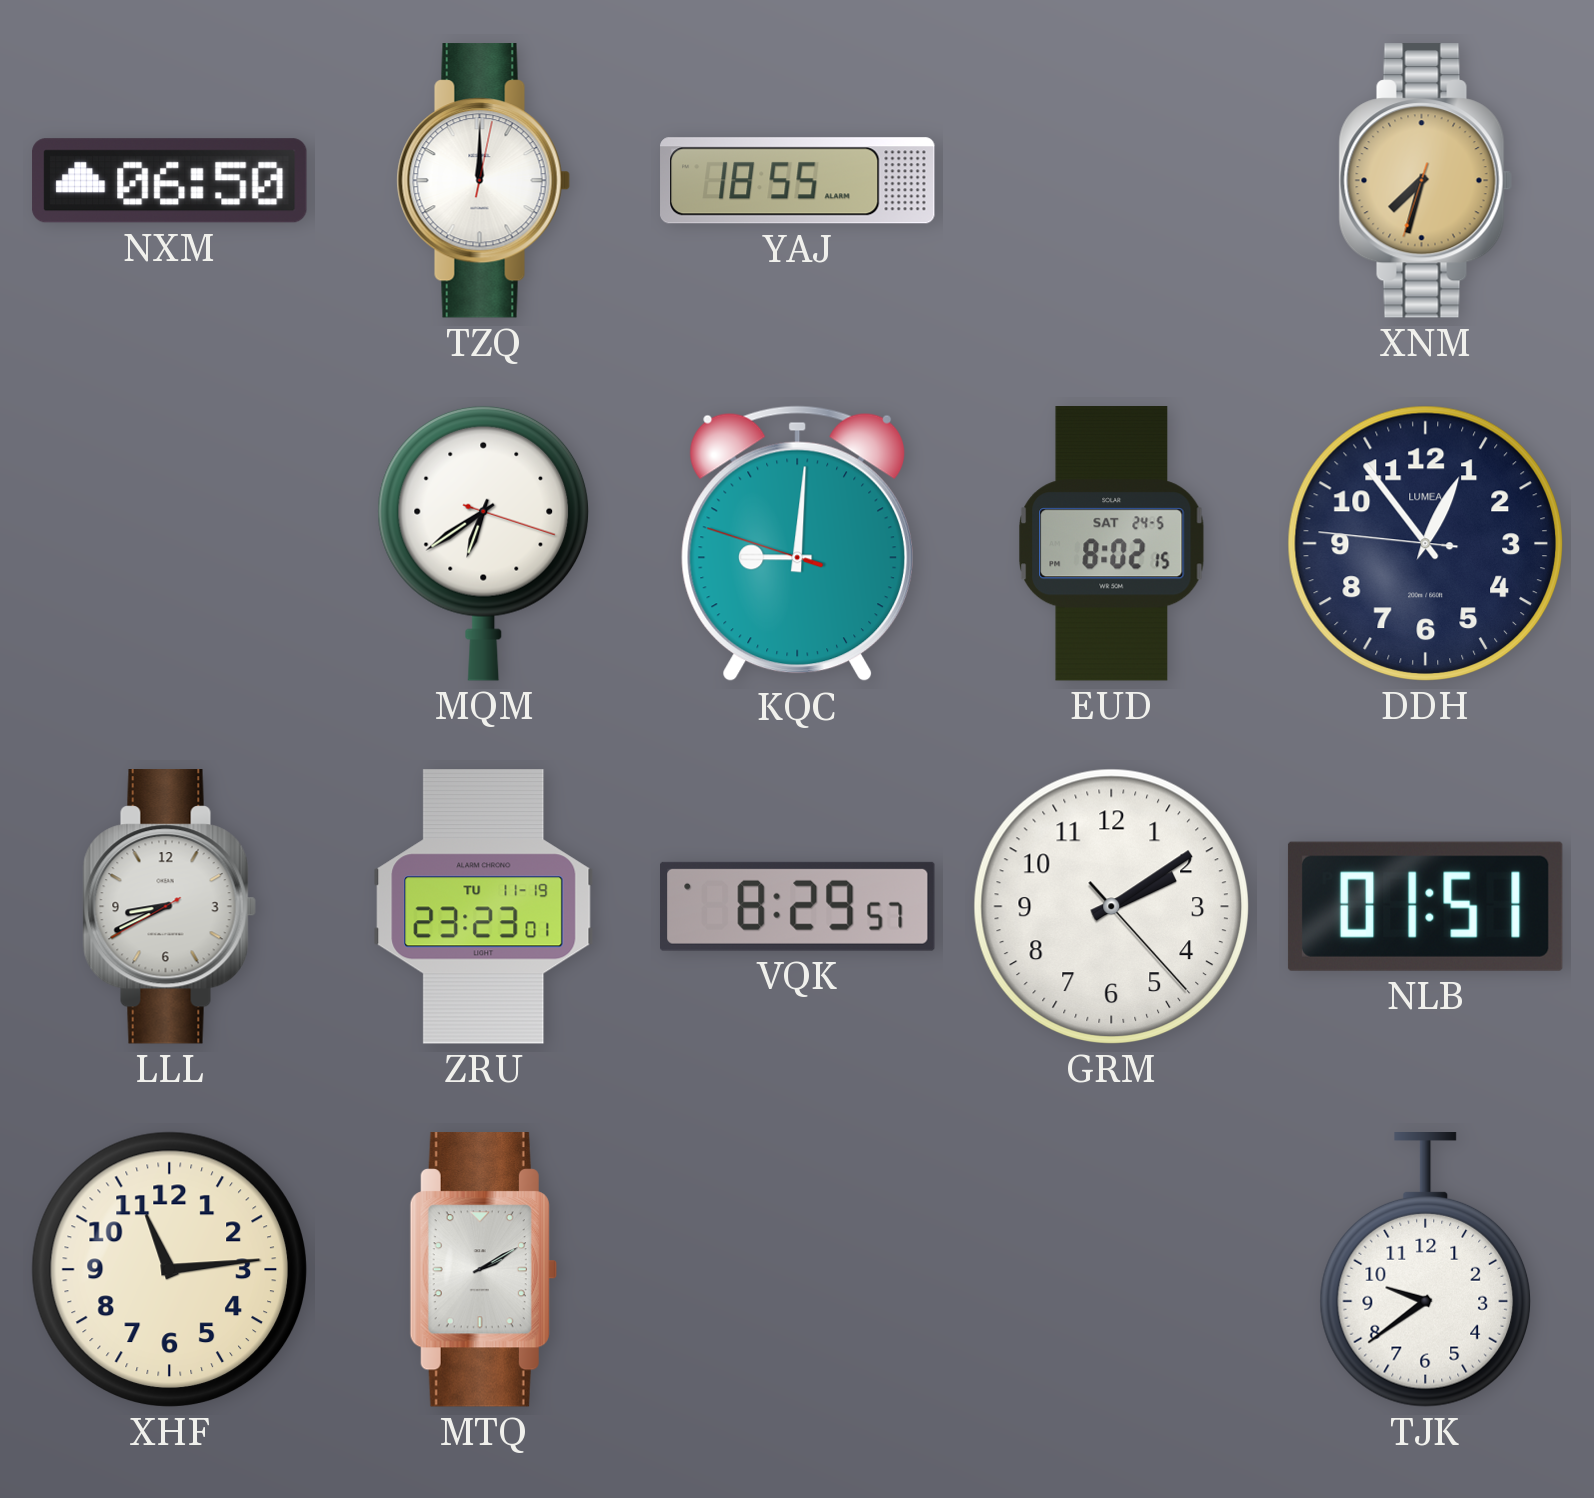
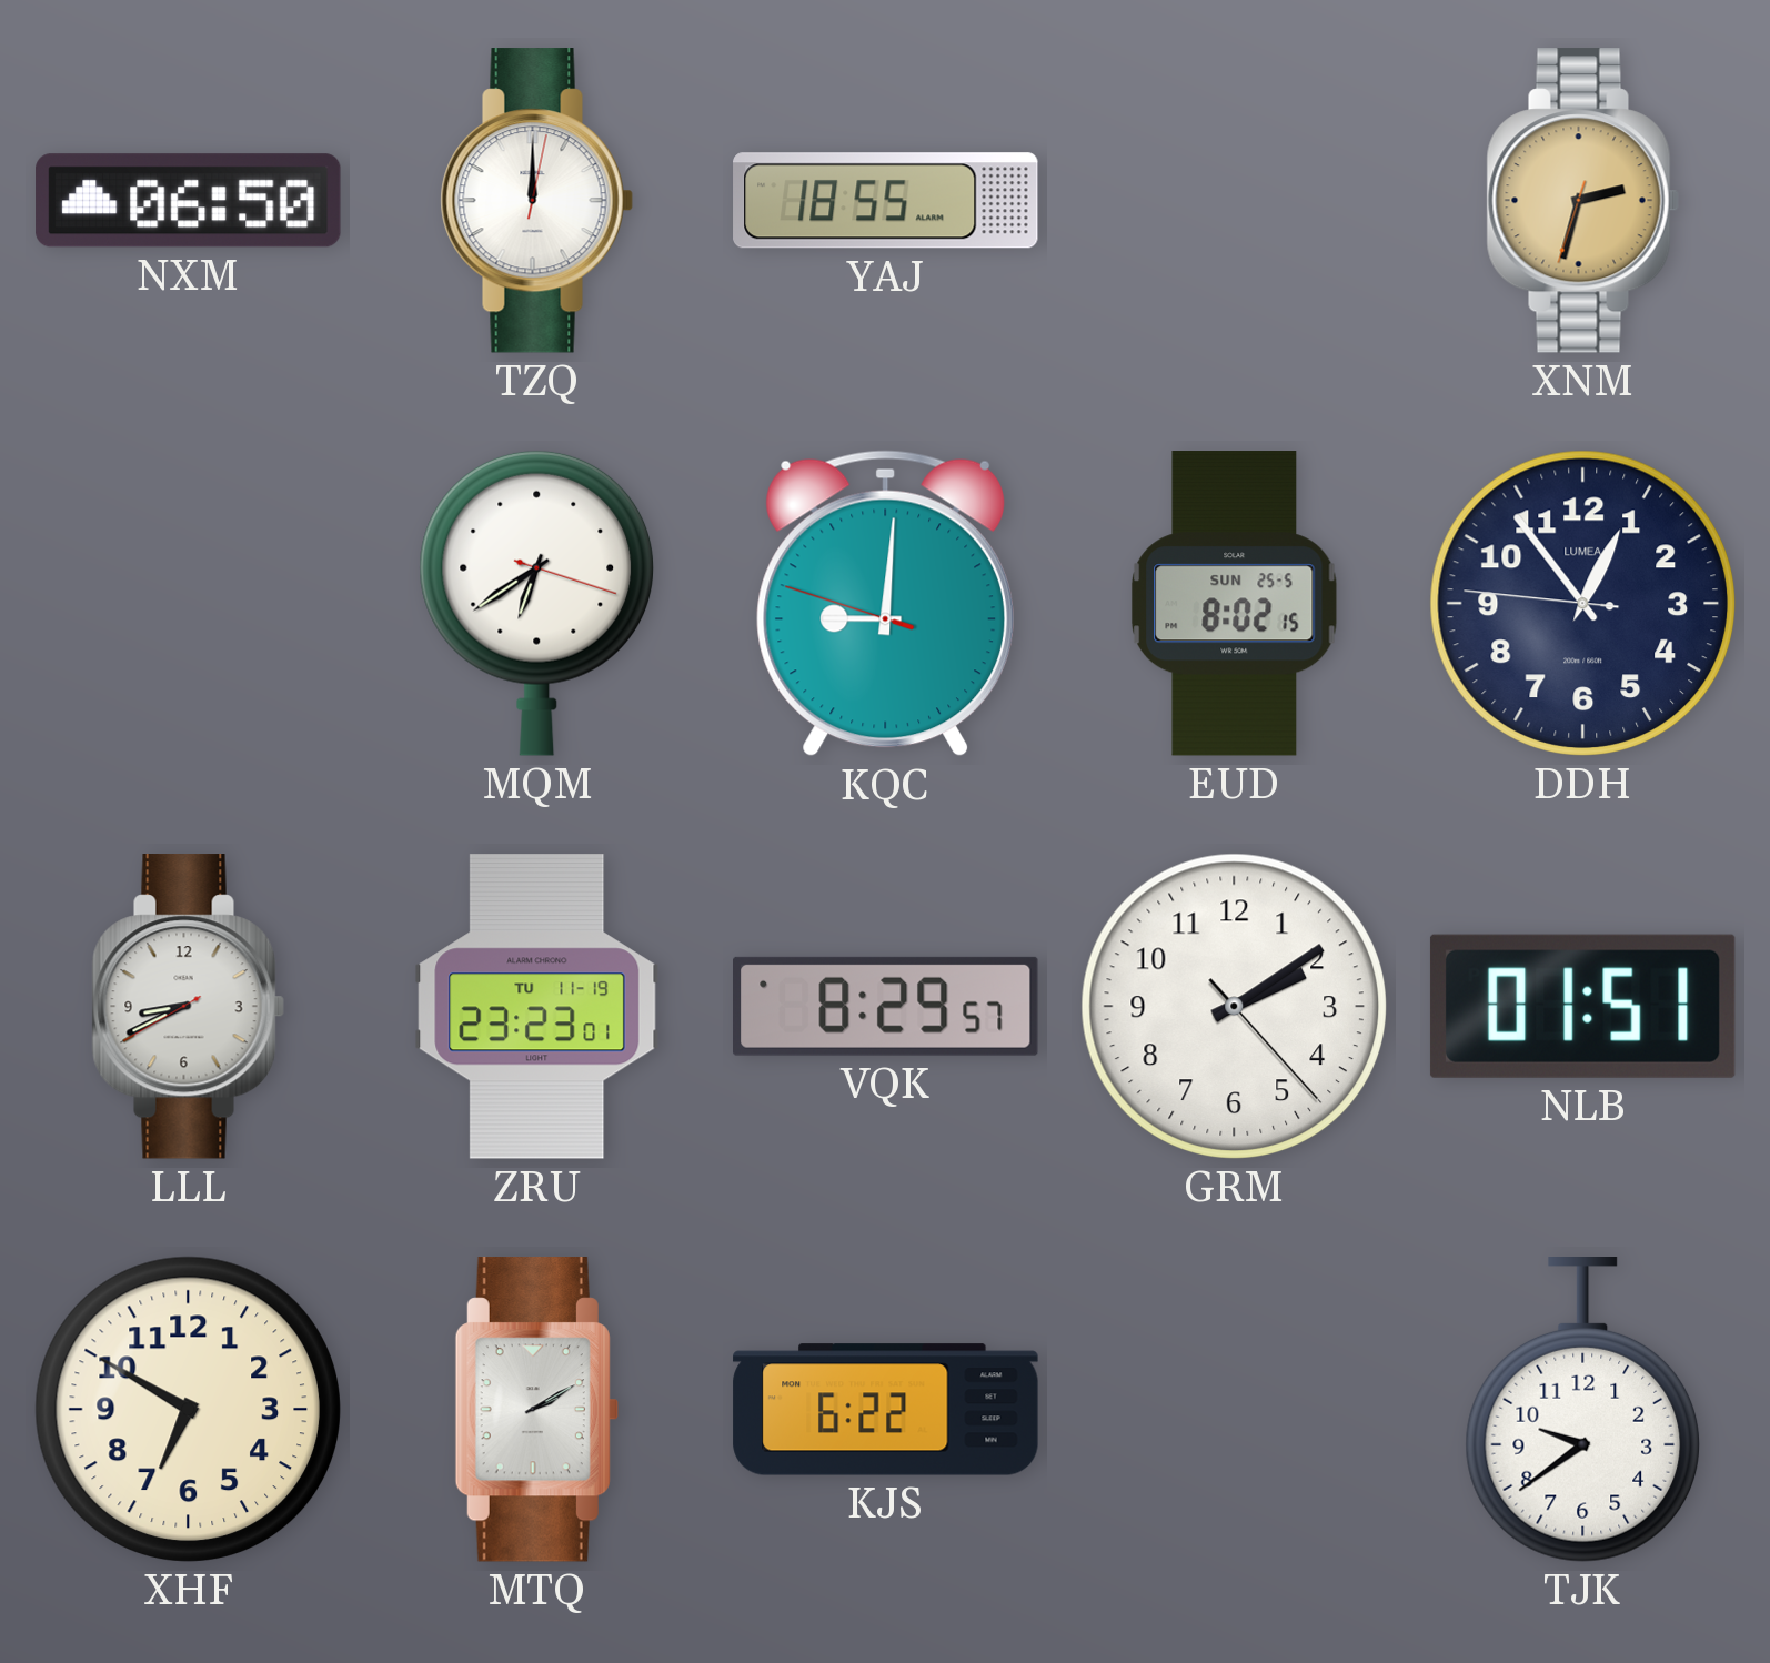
XNM: 7:32 -> 2:32
EUD date: SAT 24-5 -> SUN 25-5
XHF: 11:14 -> 6:50
KJS: none -> 6:22
